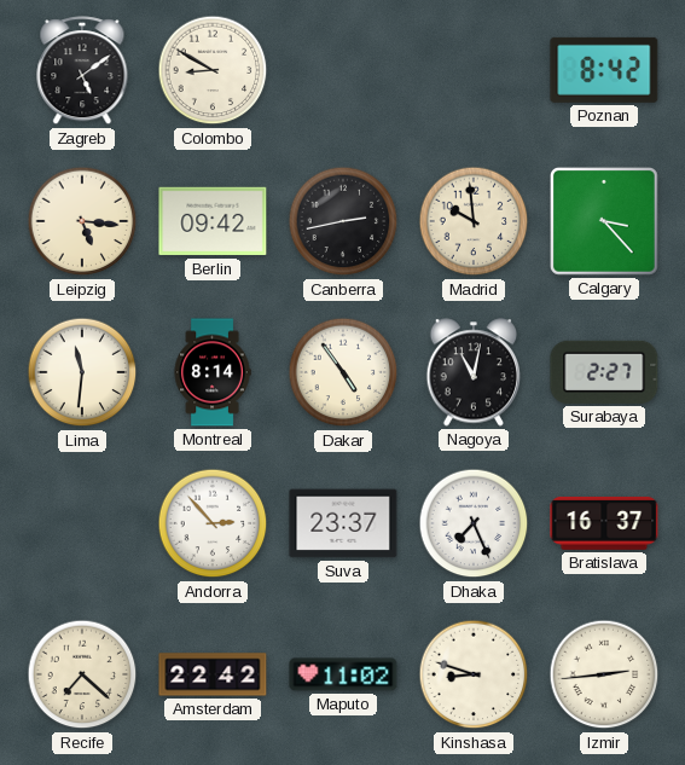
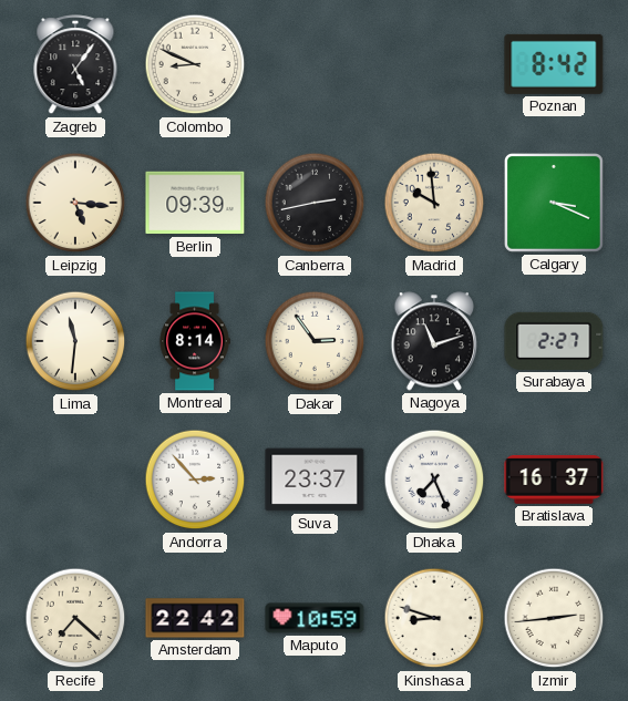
Zagreb: 5:09 -> 5:06
Colombo: 8:50 -> 8:49
Berlin: 09:42 -> 09:39
Calgary: 3:23 -> 3:19
Dakar: 4:54 -> 2:54
Nagoya: 11:02 -> 11:12
Maputo: 11:02 -> 10:59
